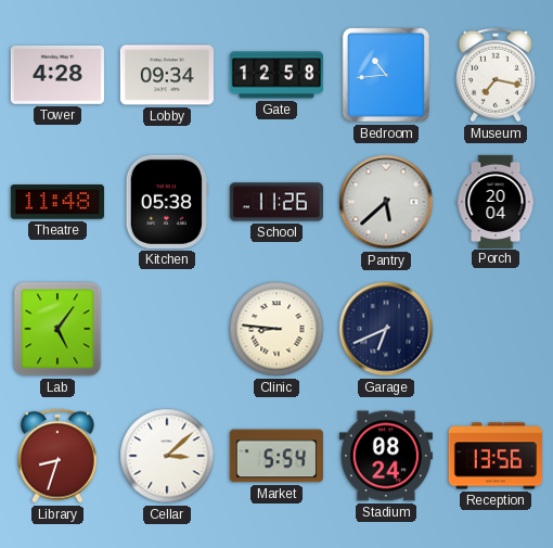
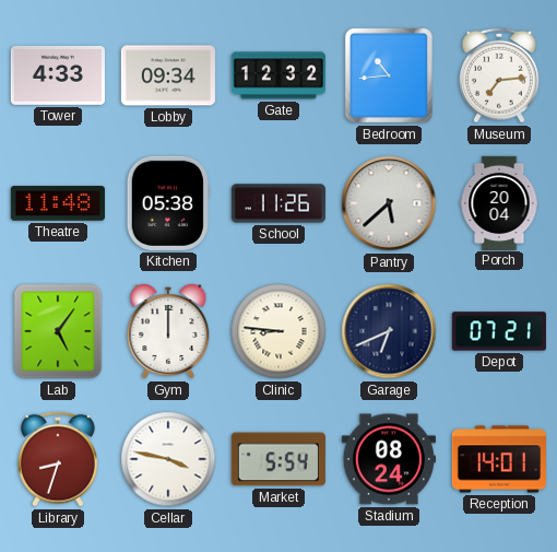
Tower: 4:28 -> 4:33
Gate: 12:58 -> 12:32
Museum: 7:17 -> 7:14
Gym: none -> 12:00
Depot: none -> 07:21
Cellar: 3:08 -> 3:47
Reception: 13:56 -> 14:01
